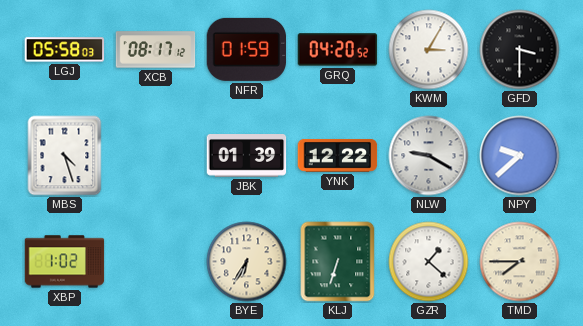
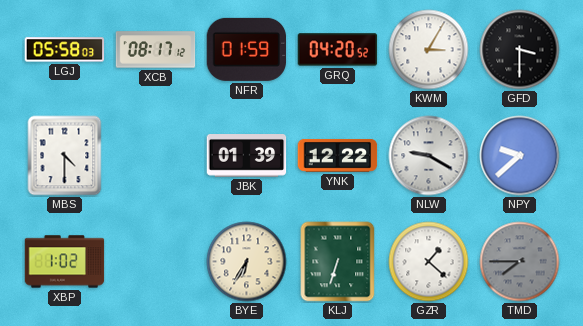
MBS: 4:27 -> 4:30
TMD dial: cream -> grey
